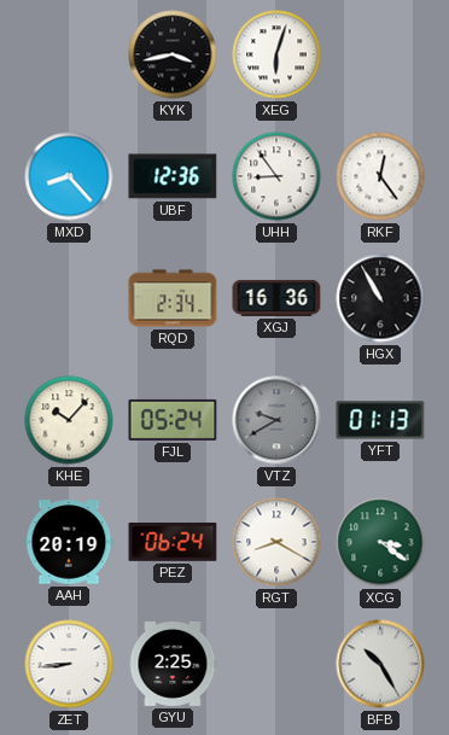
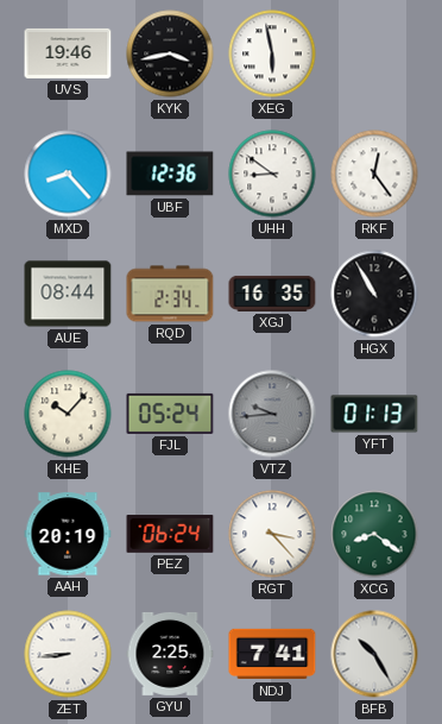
UVS: none -> 19:46
XEG: 6:03 -> 5:58
UHH: 8:54 -> 8:51
AUE: none -> 08:44
XGJ: 16:36 -> 16:35
VTZ: 9:40 -> 9:44
RGT: 8:20 -> 3:23
XCG: 3:21 -> 8:21
NDJ: none -> 7:41
